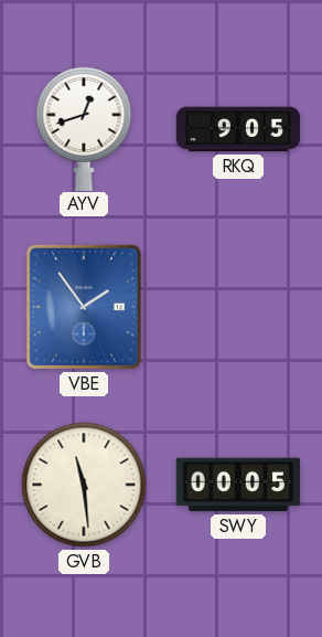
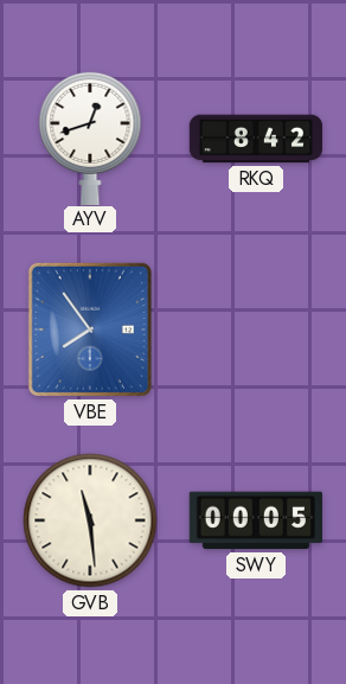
RKQ: 9:05 -> 8:42
VBE: 1:54 -> 7:54
